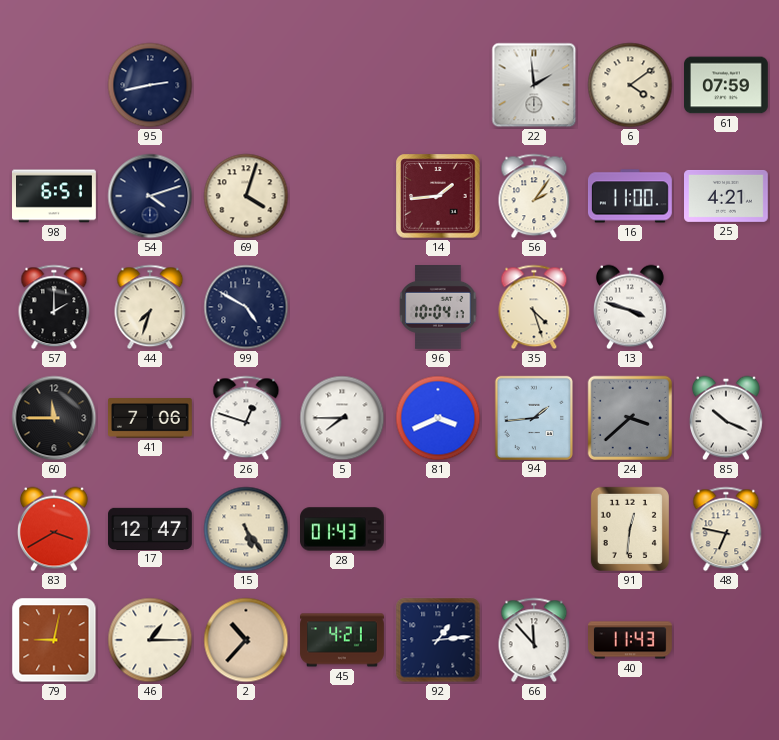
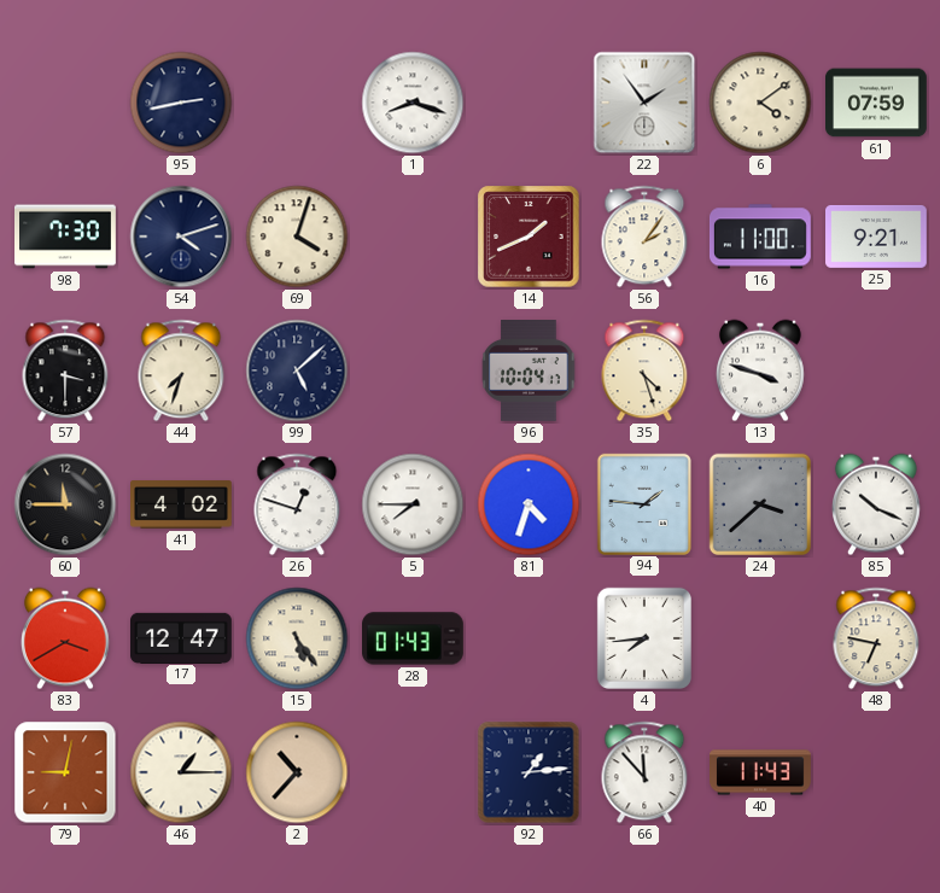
1: none -> 8:18
22: 1:59 -> 1:54
98: 6:51 -> 7:30
14: 1:44 -> 1:41
25: 4:21 -> 9:21
57: 2:00 -> 3:30
99: 4:50 -> 5:08
41: 7:06 -> 4:02
81: 3:41 -> 4:33
94: 1:44 -> 1:46
4: none -> 7:44
91: 12:31 -> none
45: 4:21 -> none
